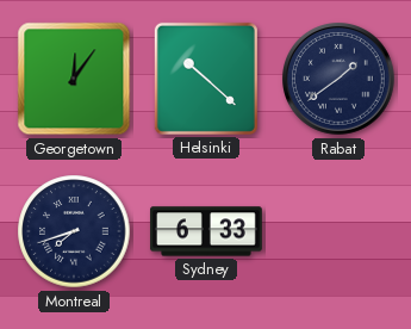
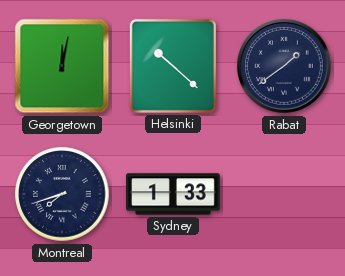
Georgetown: 12:06 -> 12:02
Sydney: 6:33 -> 1:33
